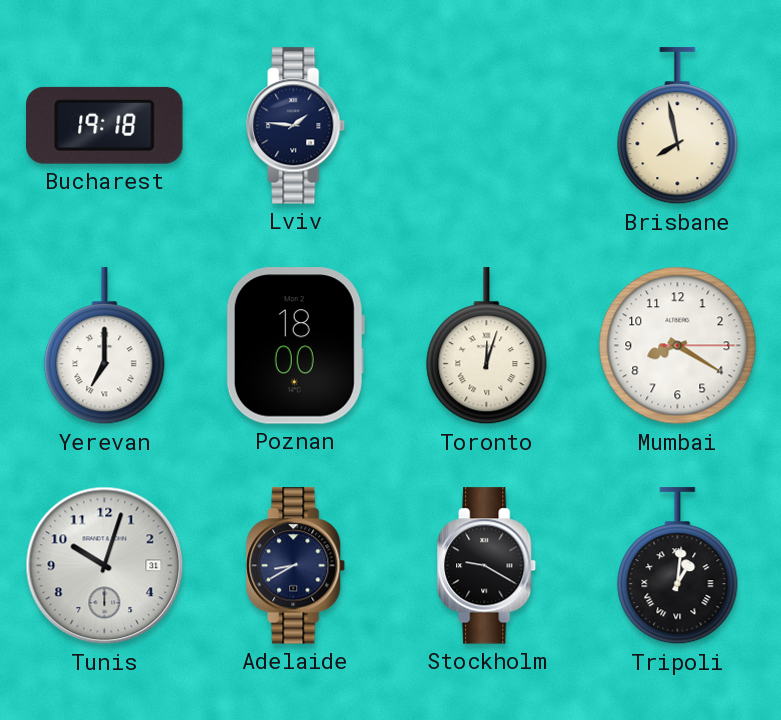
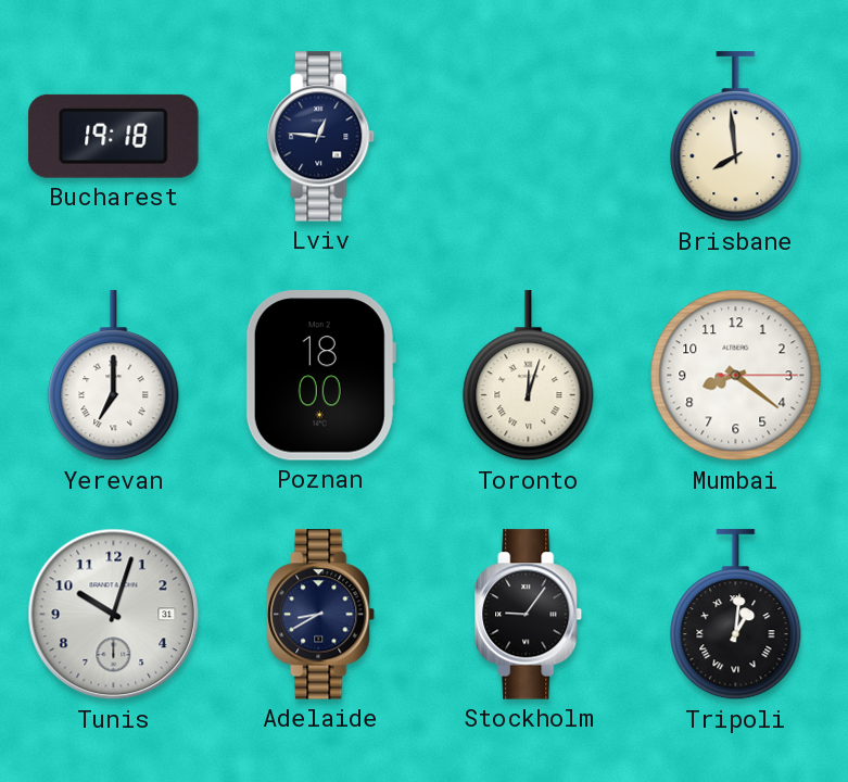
Lviv: 1:46 -> 12:46
Brisbane: 7:58 -> 7:59
Mumbai: 8:20 -> 8:21
Stockholm: 9:20 -> 9:06
